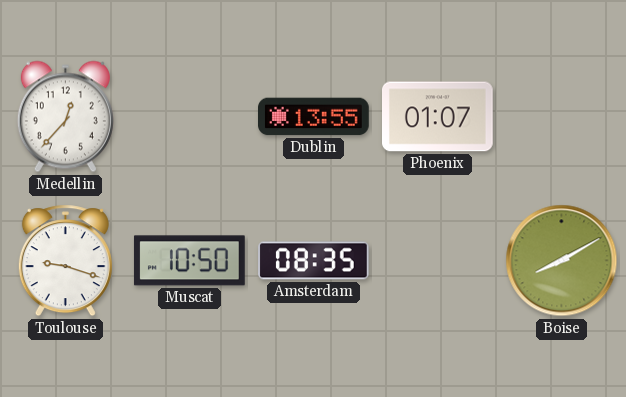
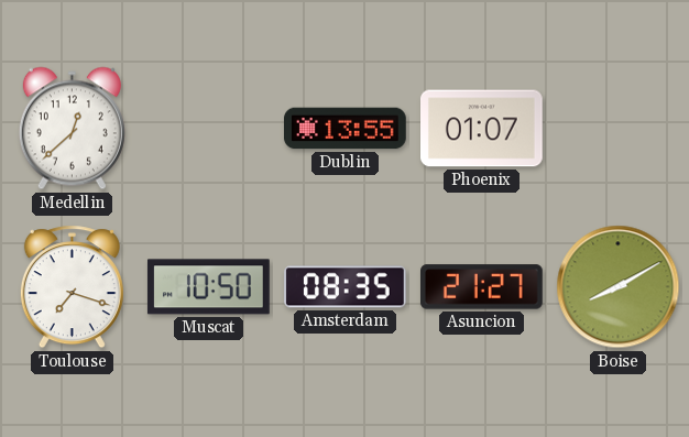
Medellin: 12:37 -> 12:38
Toulouse: 9:18 -> 7:18
Asuncion: none -> 21:27
